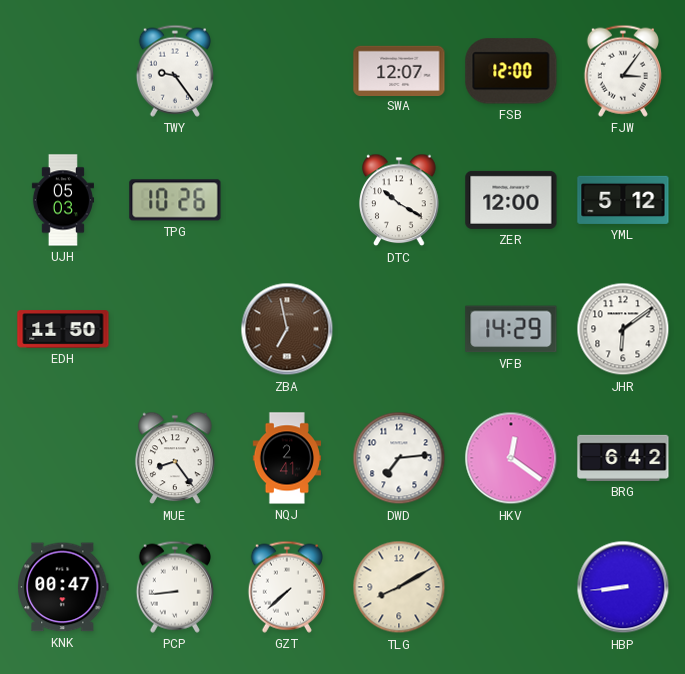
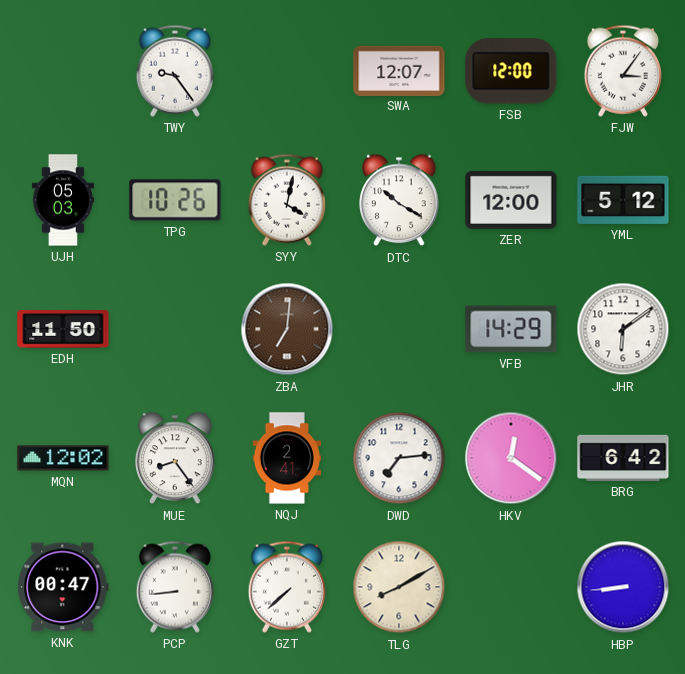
SYY: none -> 4:02
ZBA: 6:58 -> 7:01
MQN: none -> 12:02
